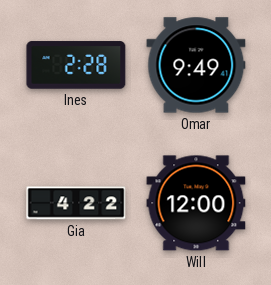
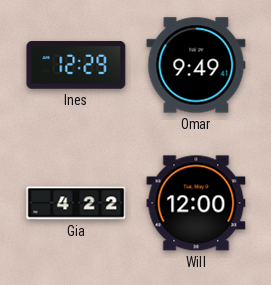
Ines: 2:28 -> 12:29
